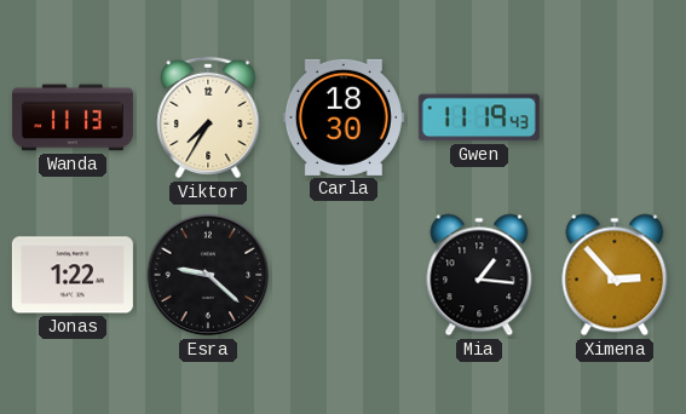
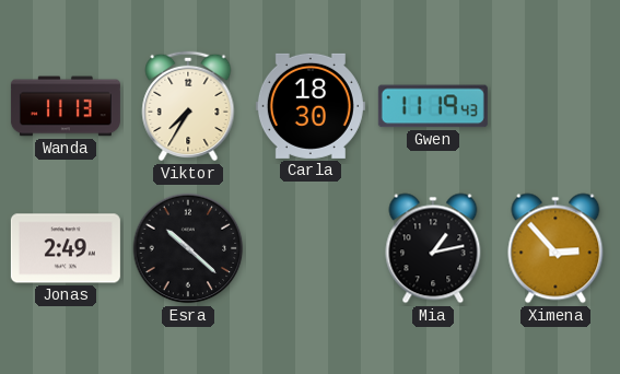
Jonas: 1:22 -> 2:49
Esra: 9:22 -> 10:22
Mia: 1:16 -> 1:13
